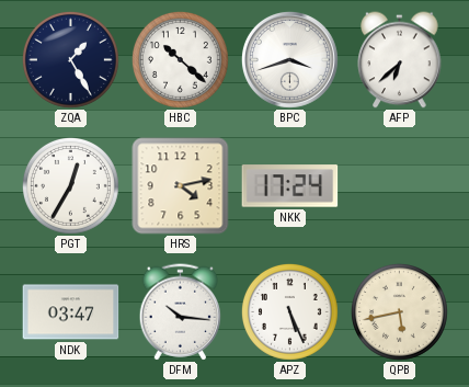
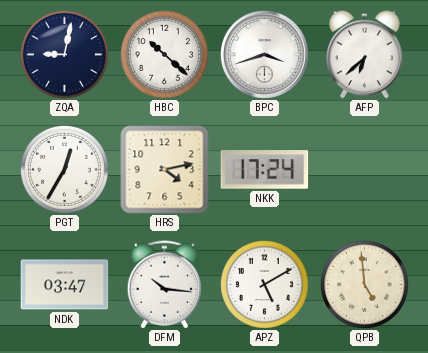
ZQA: 1:25 -> 9:02
APZ: 5:26 -> 5:10
QPB: 5:43 -> 4:59
